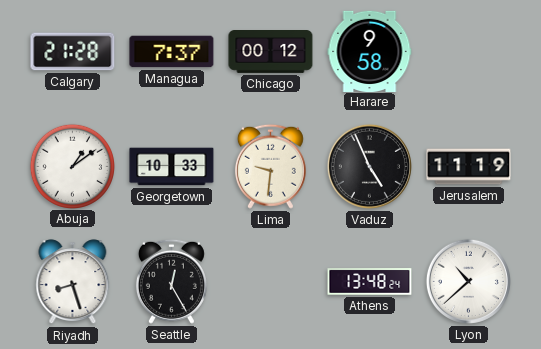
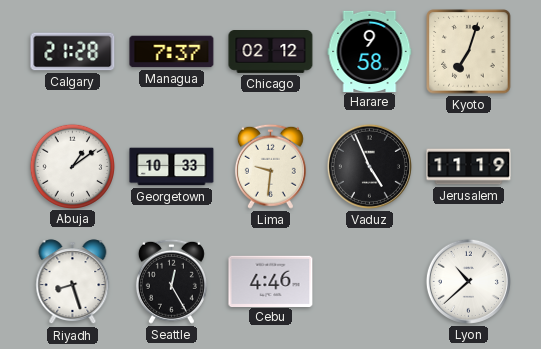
Chicago: 00:12 -> 02:12
Kyoto: none -> 7:03
Cebu: none -> 4:46
Athens: 13:48 -> none
